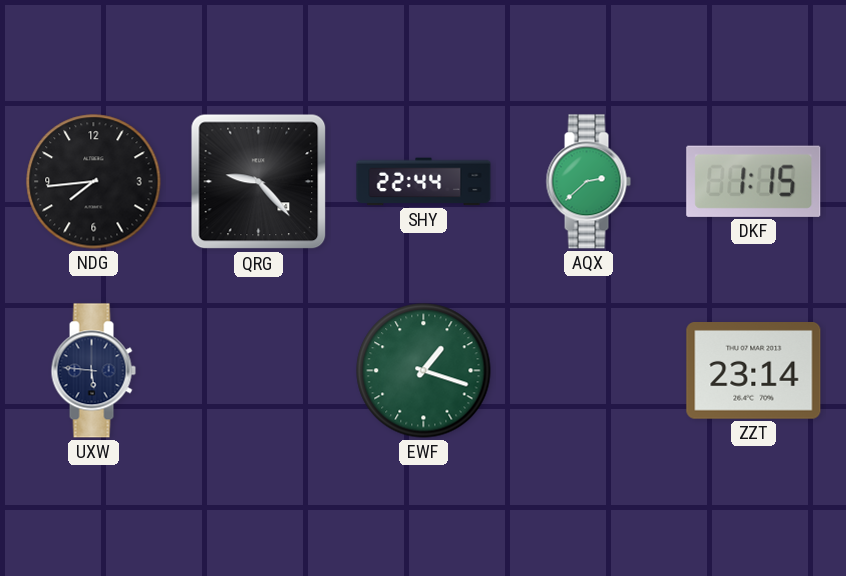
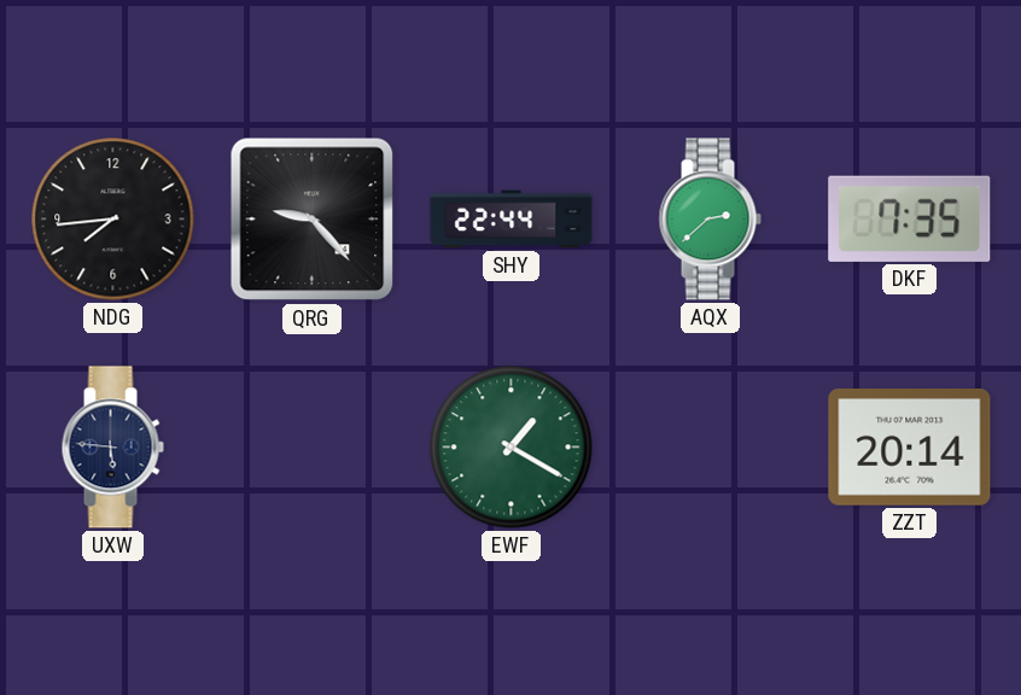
DKF: 1:15 -> 7:35
EWF: 1:18 -> 1:20
ZZT: 23:14 -> 20:14
